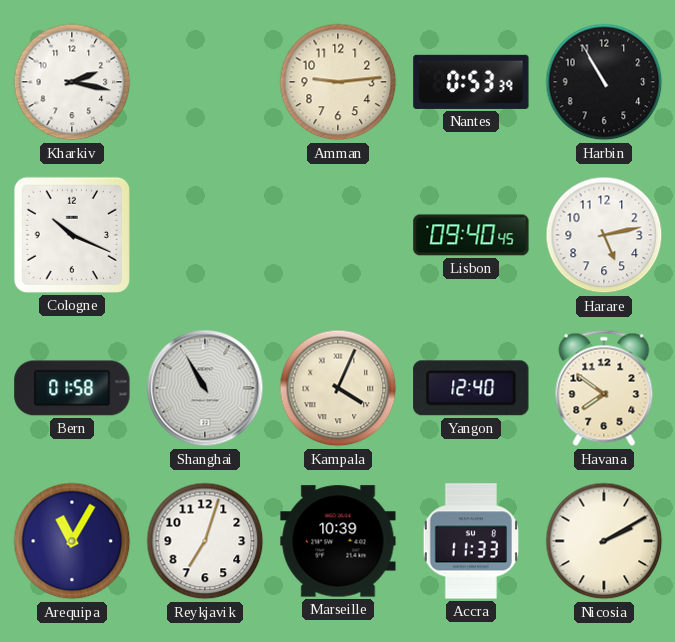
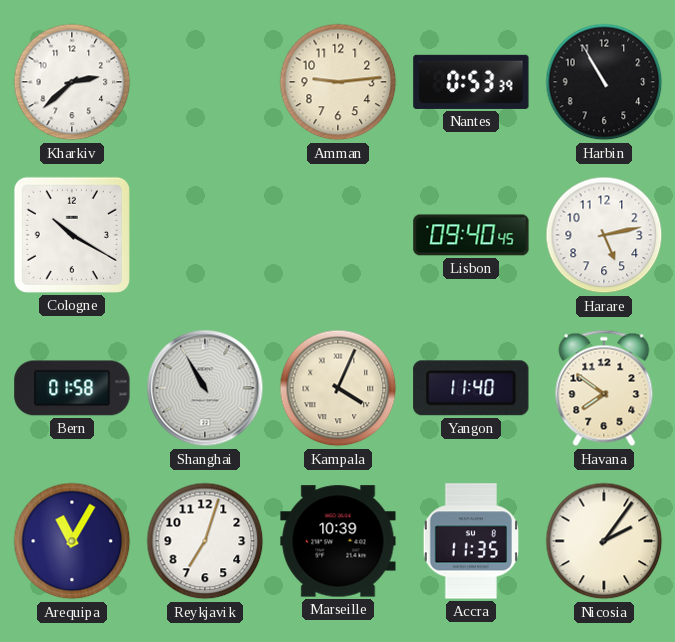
Kharkiv: 2:17 -> 2:38
Cologne: 10:19 -> 10:20
Yangon: 12:40 -> 11:40
Accra: 11:33 -> 11:35
Nicosia: 2:10 -> 2:06
